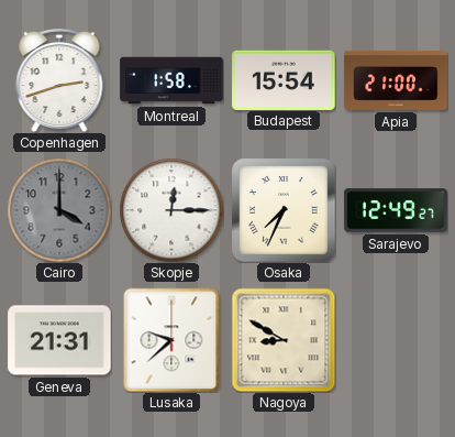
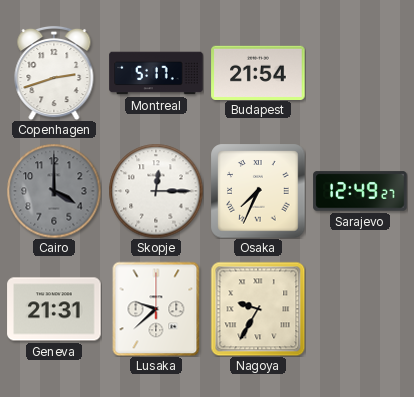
Montreal: 1:58 -> 5:17
Budapest: 15:54 -> 21:54
Apia: 21:00 -> none
Nagoya: 8:50 -> 9:35
